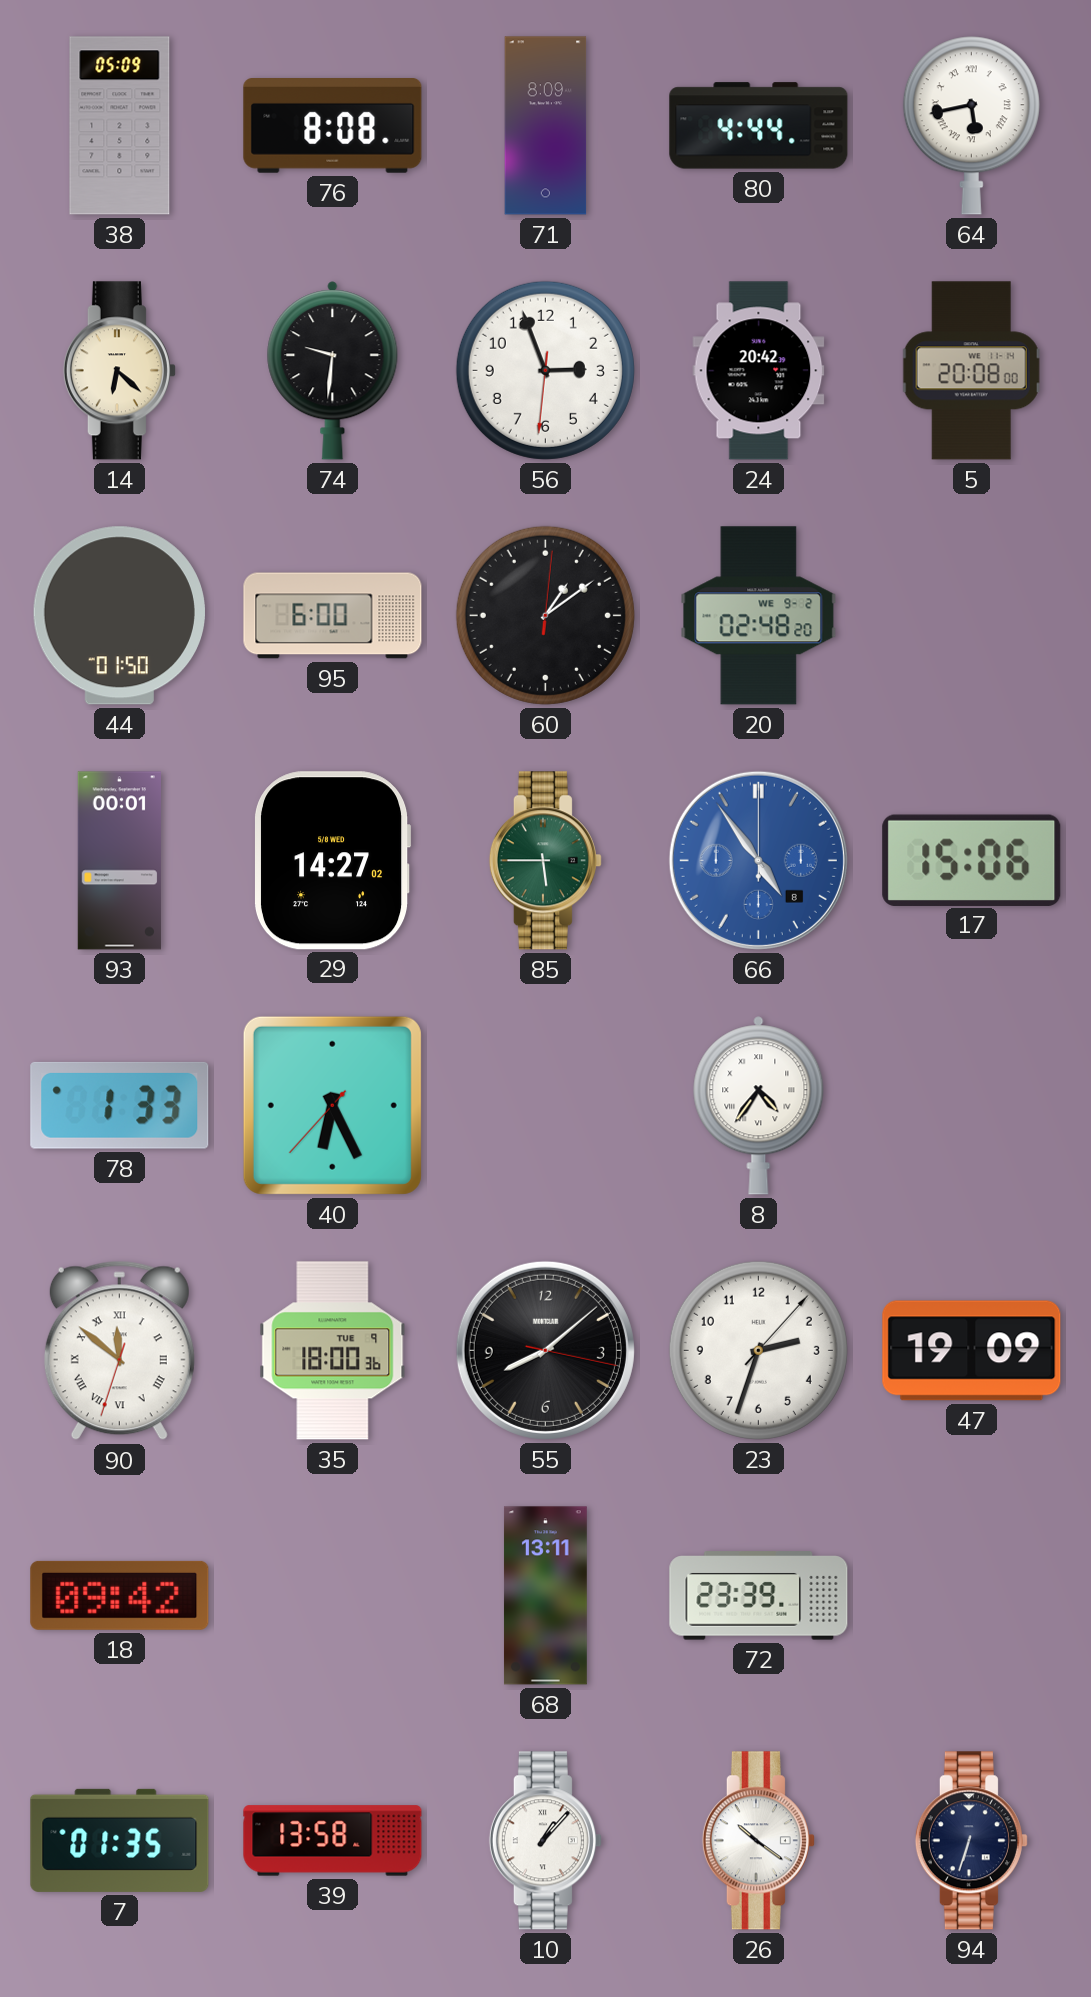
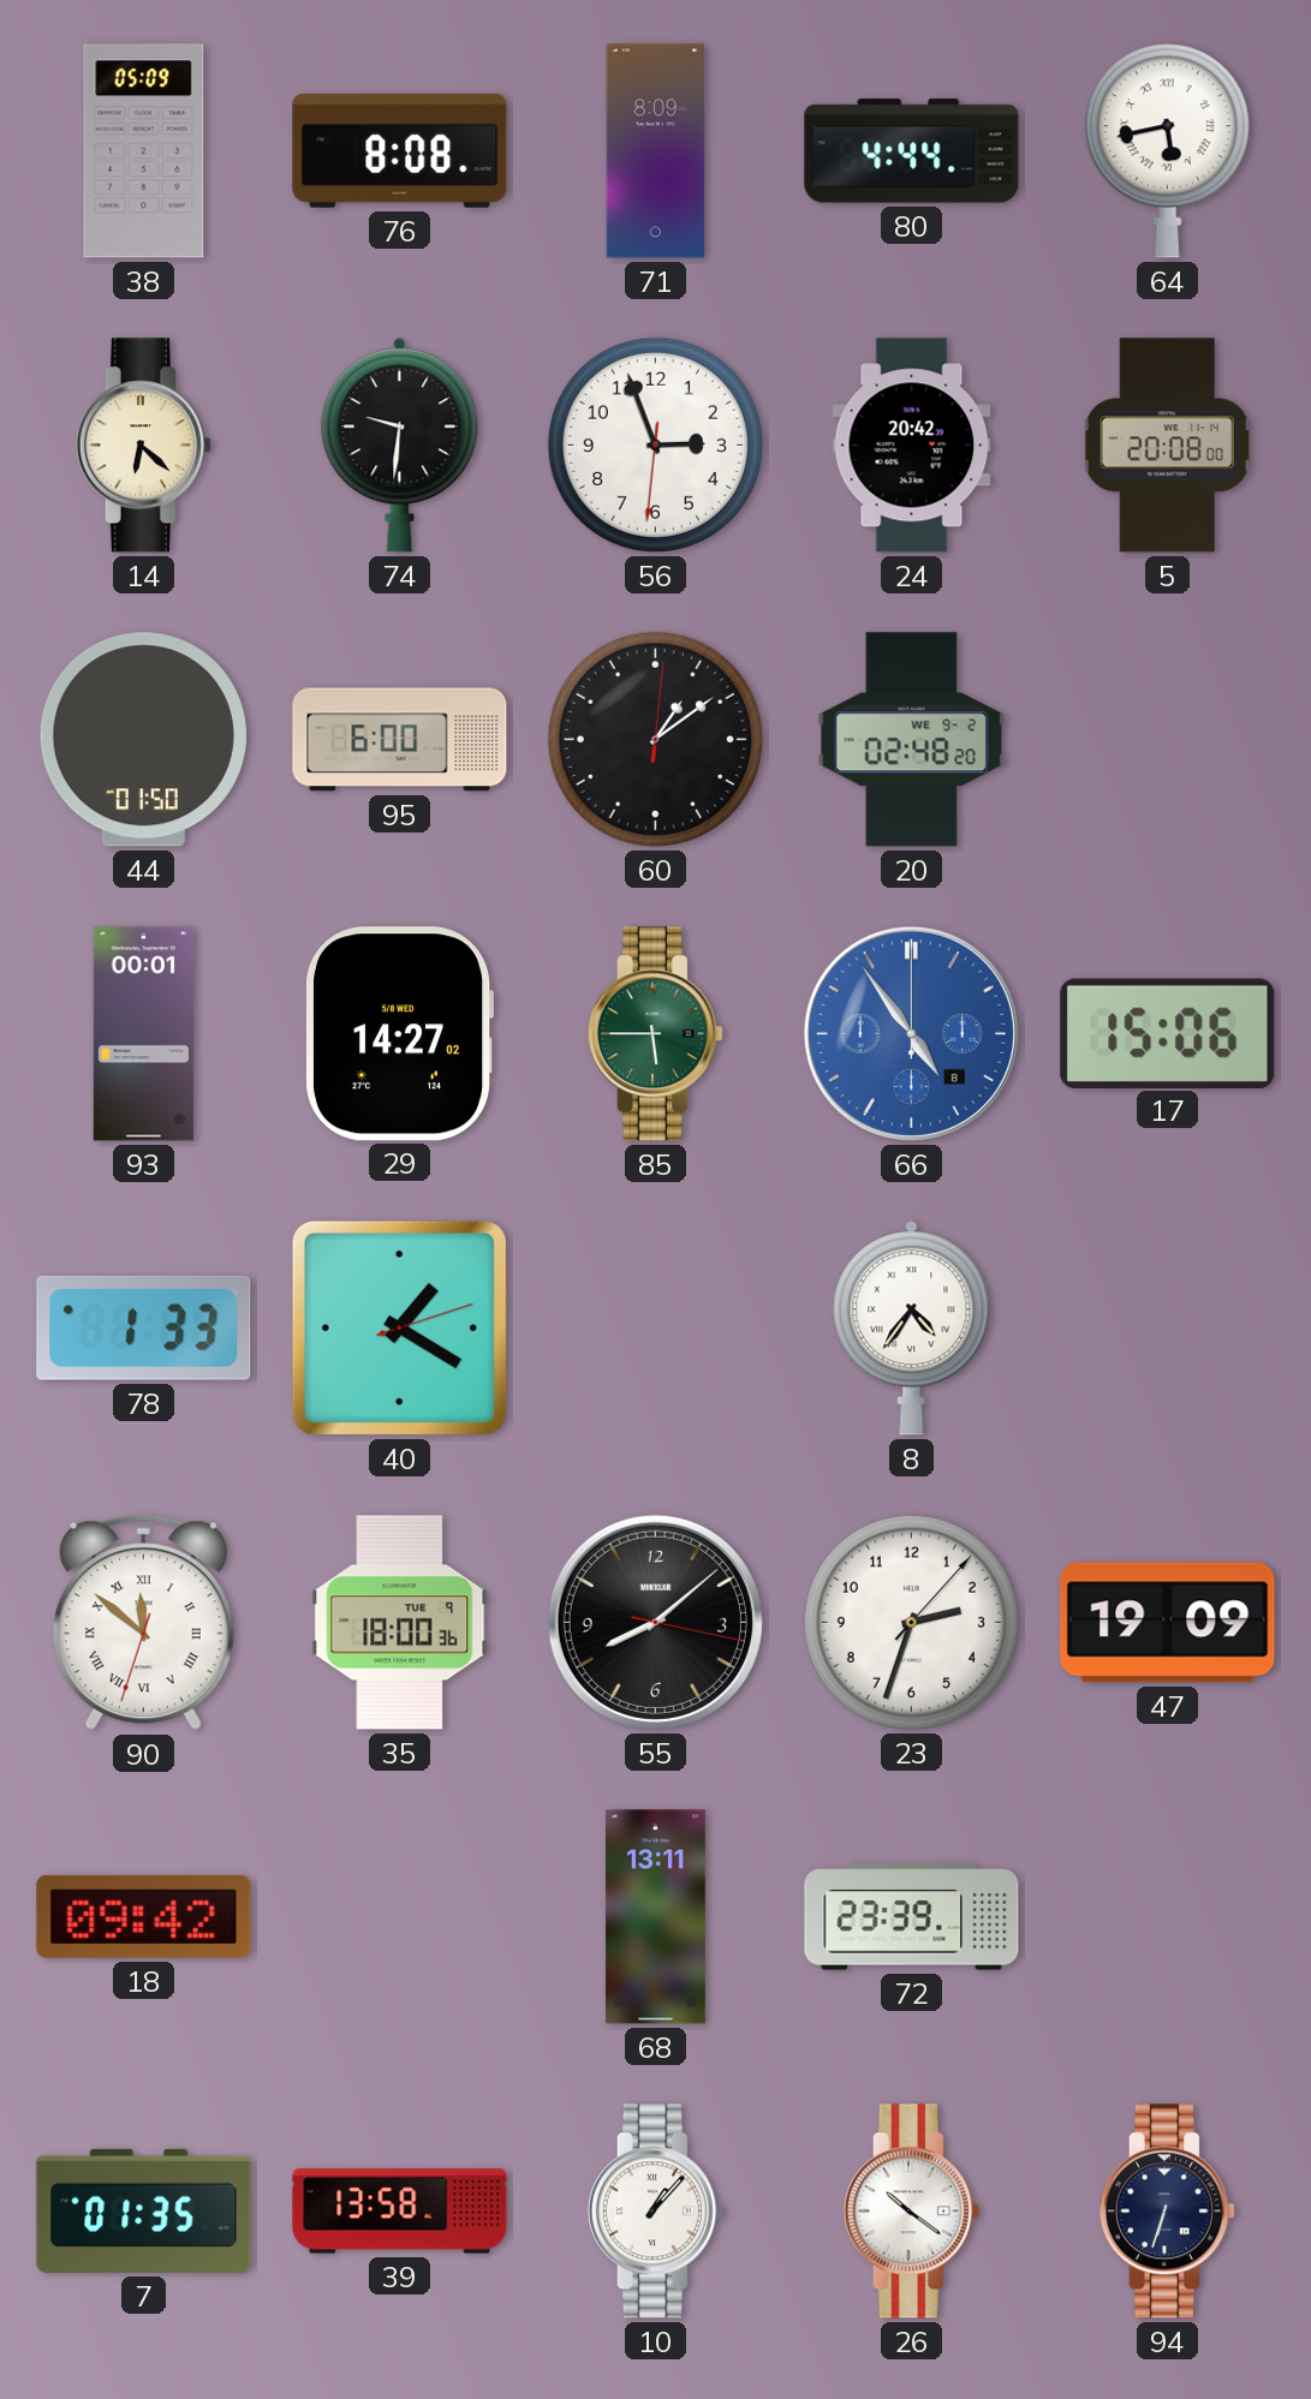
40: 6:25 -> 1:20
